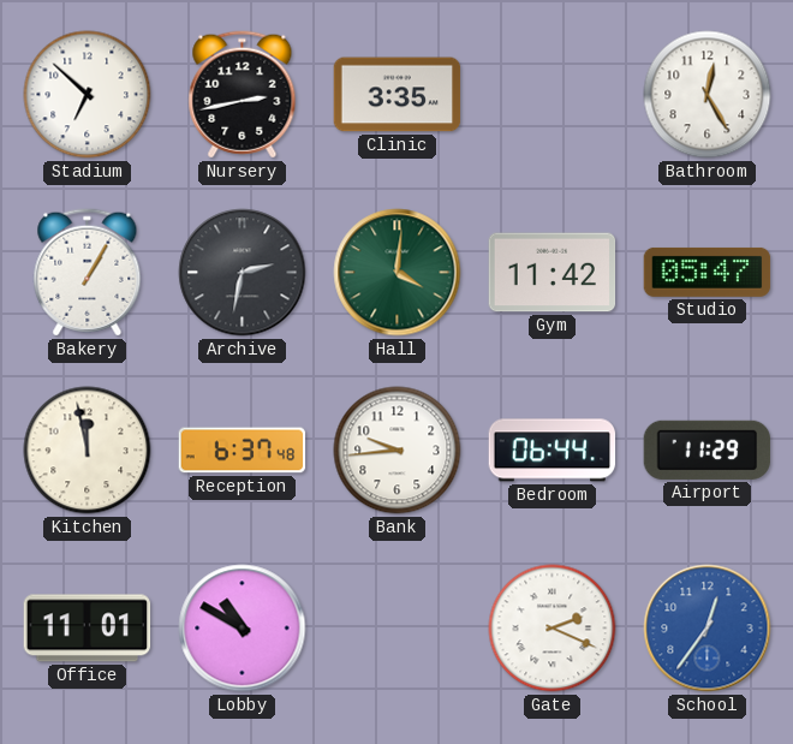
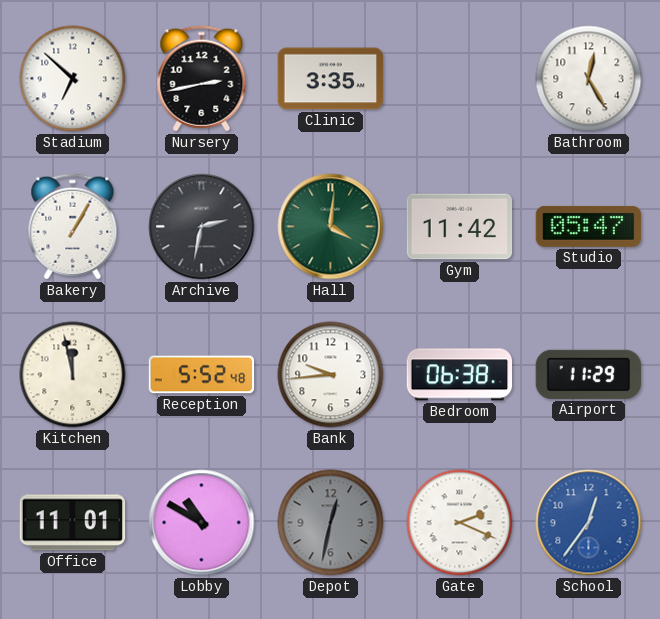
Reception: 6:37 -> 5:52
Bedroom: 06:44 -> 06:38
Depot: none -> 12:32
